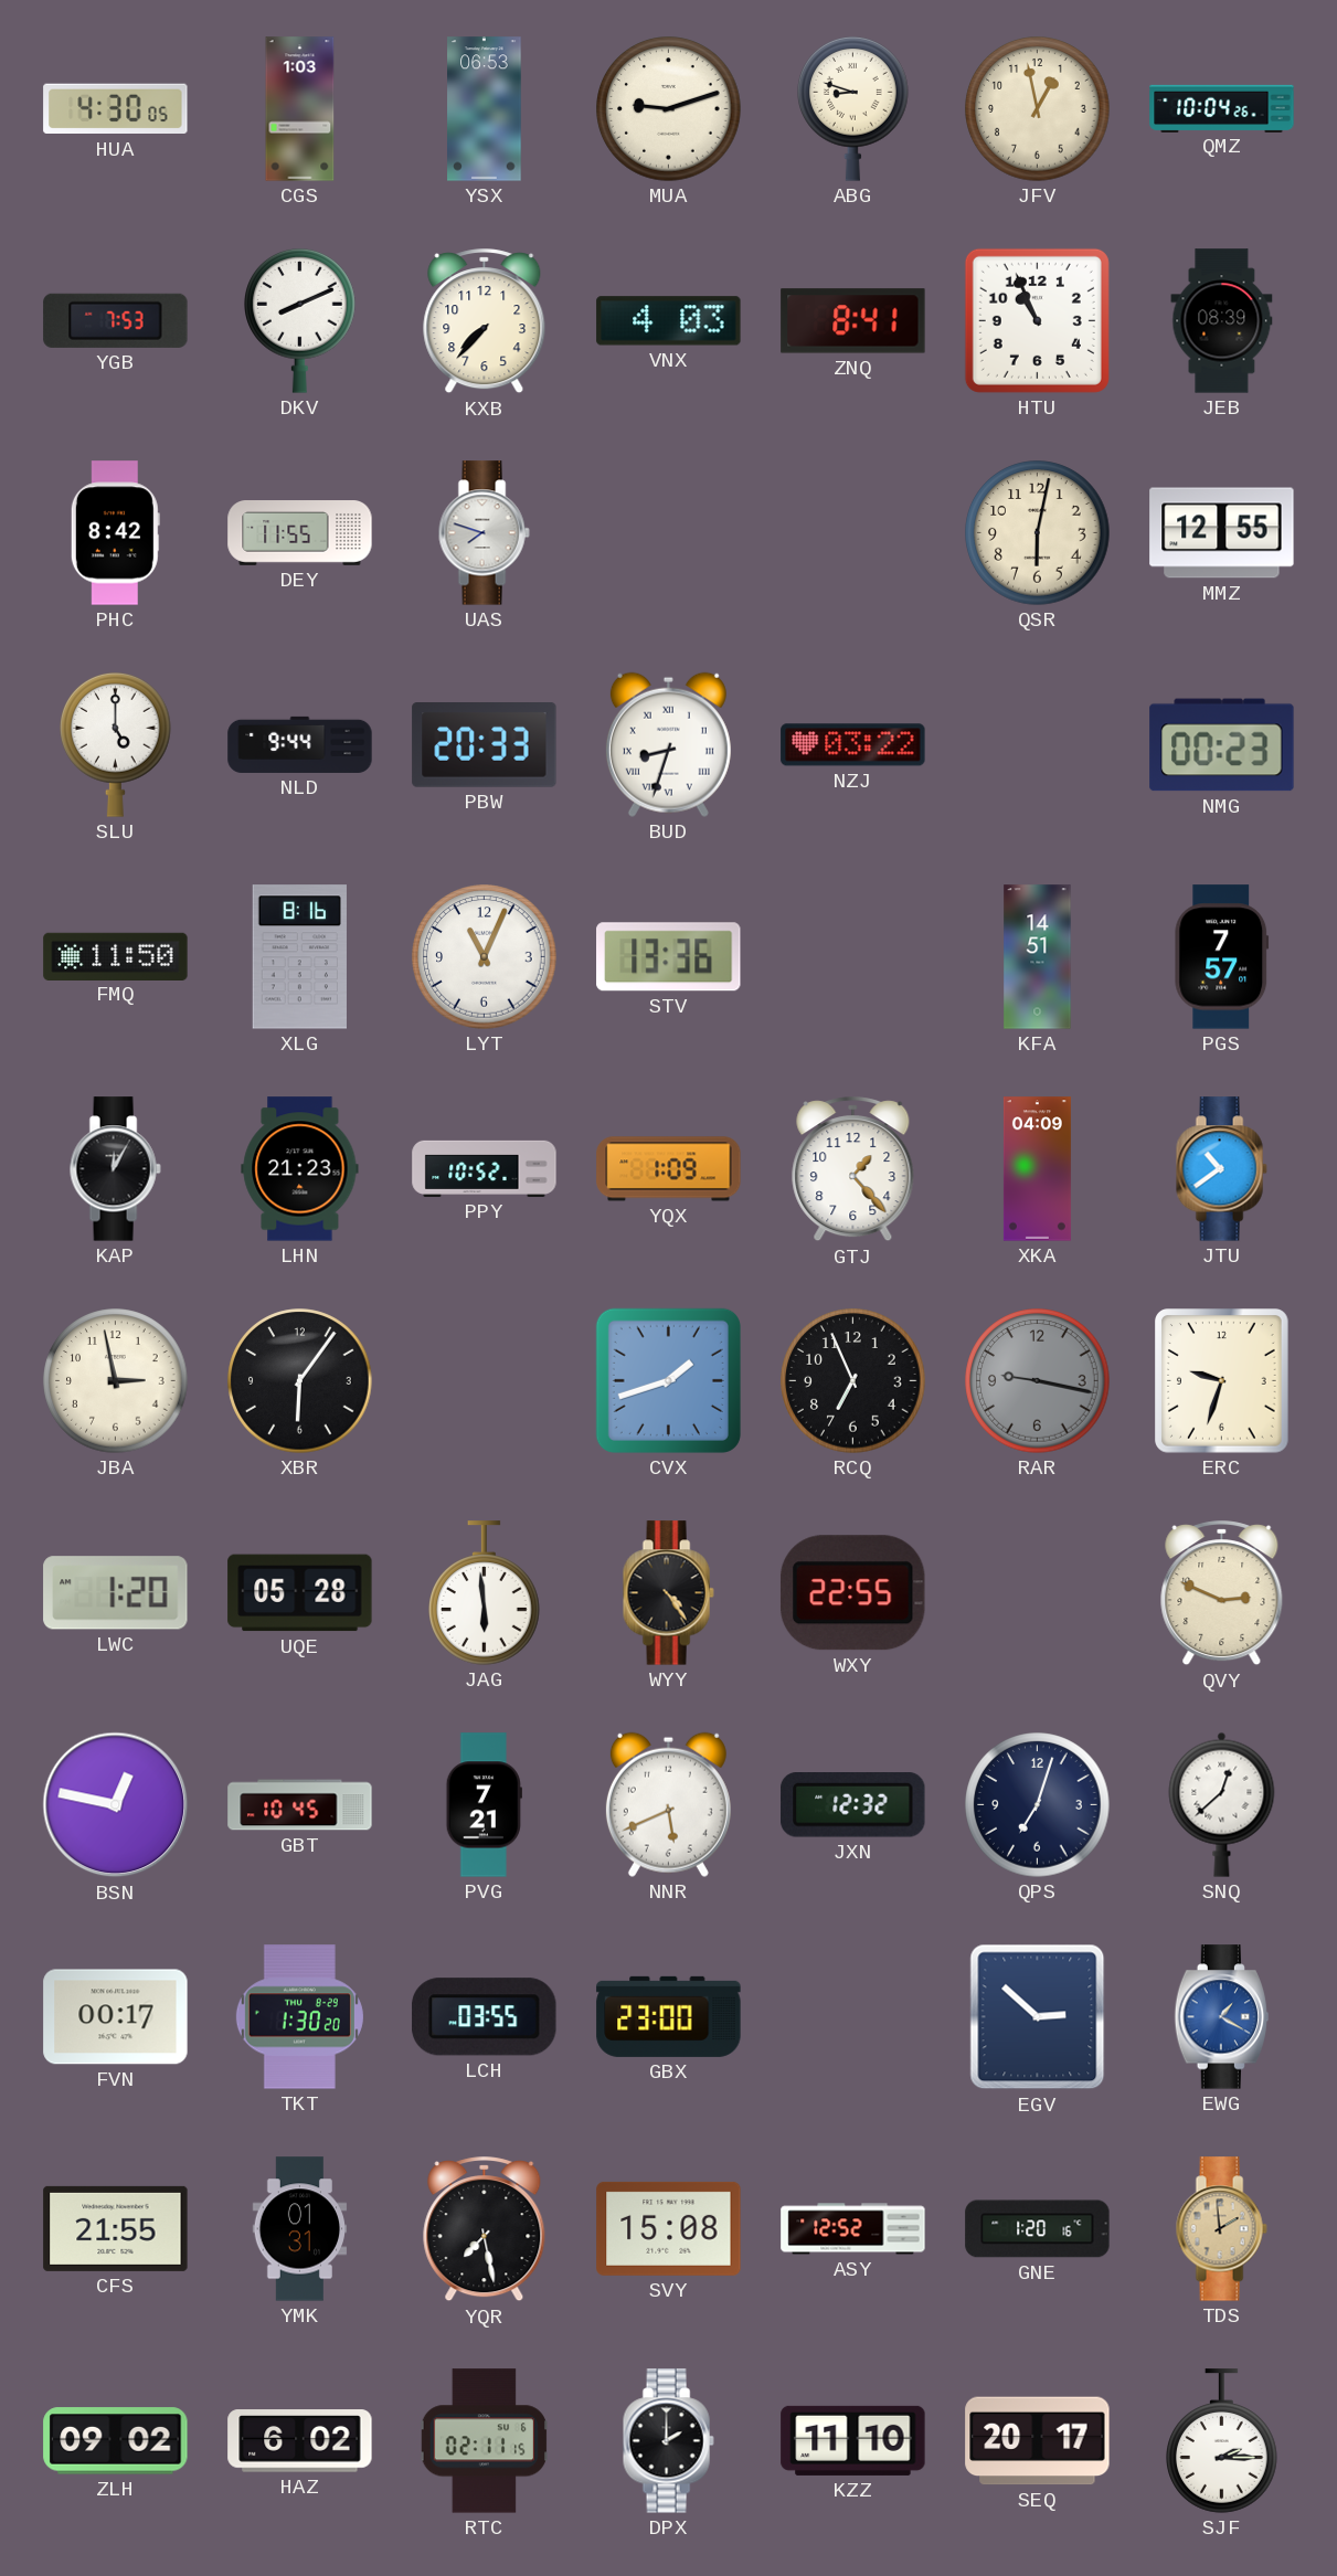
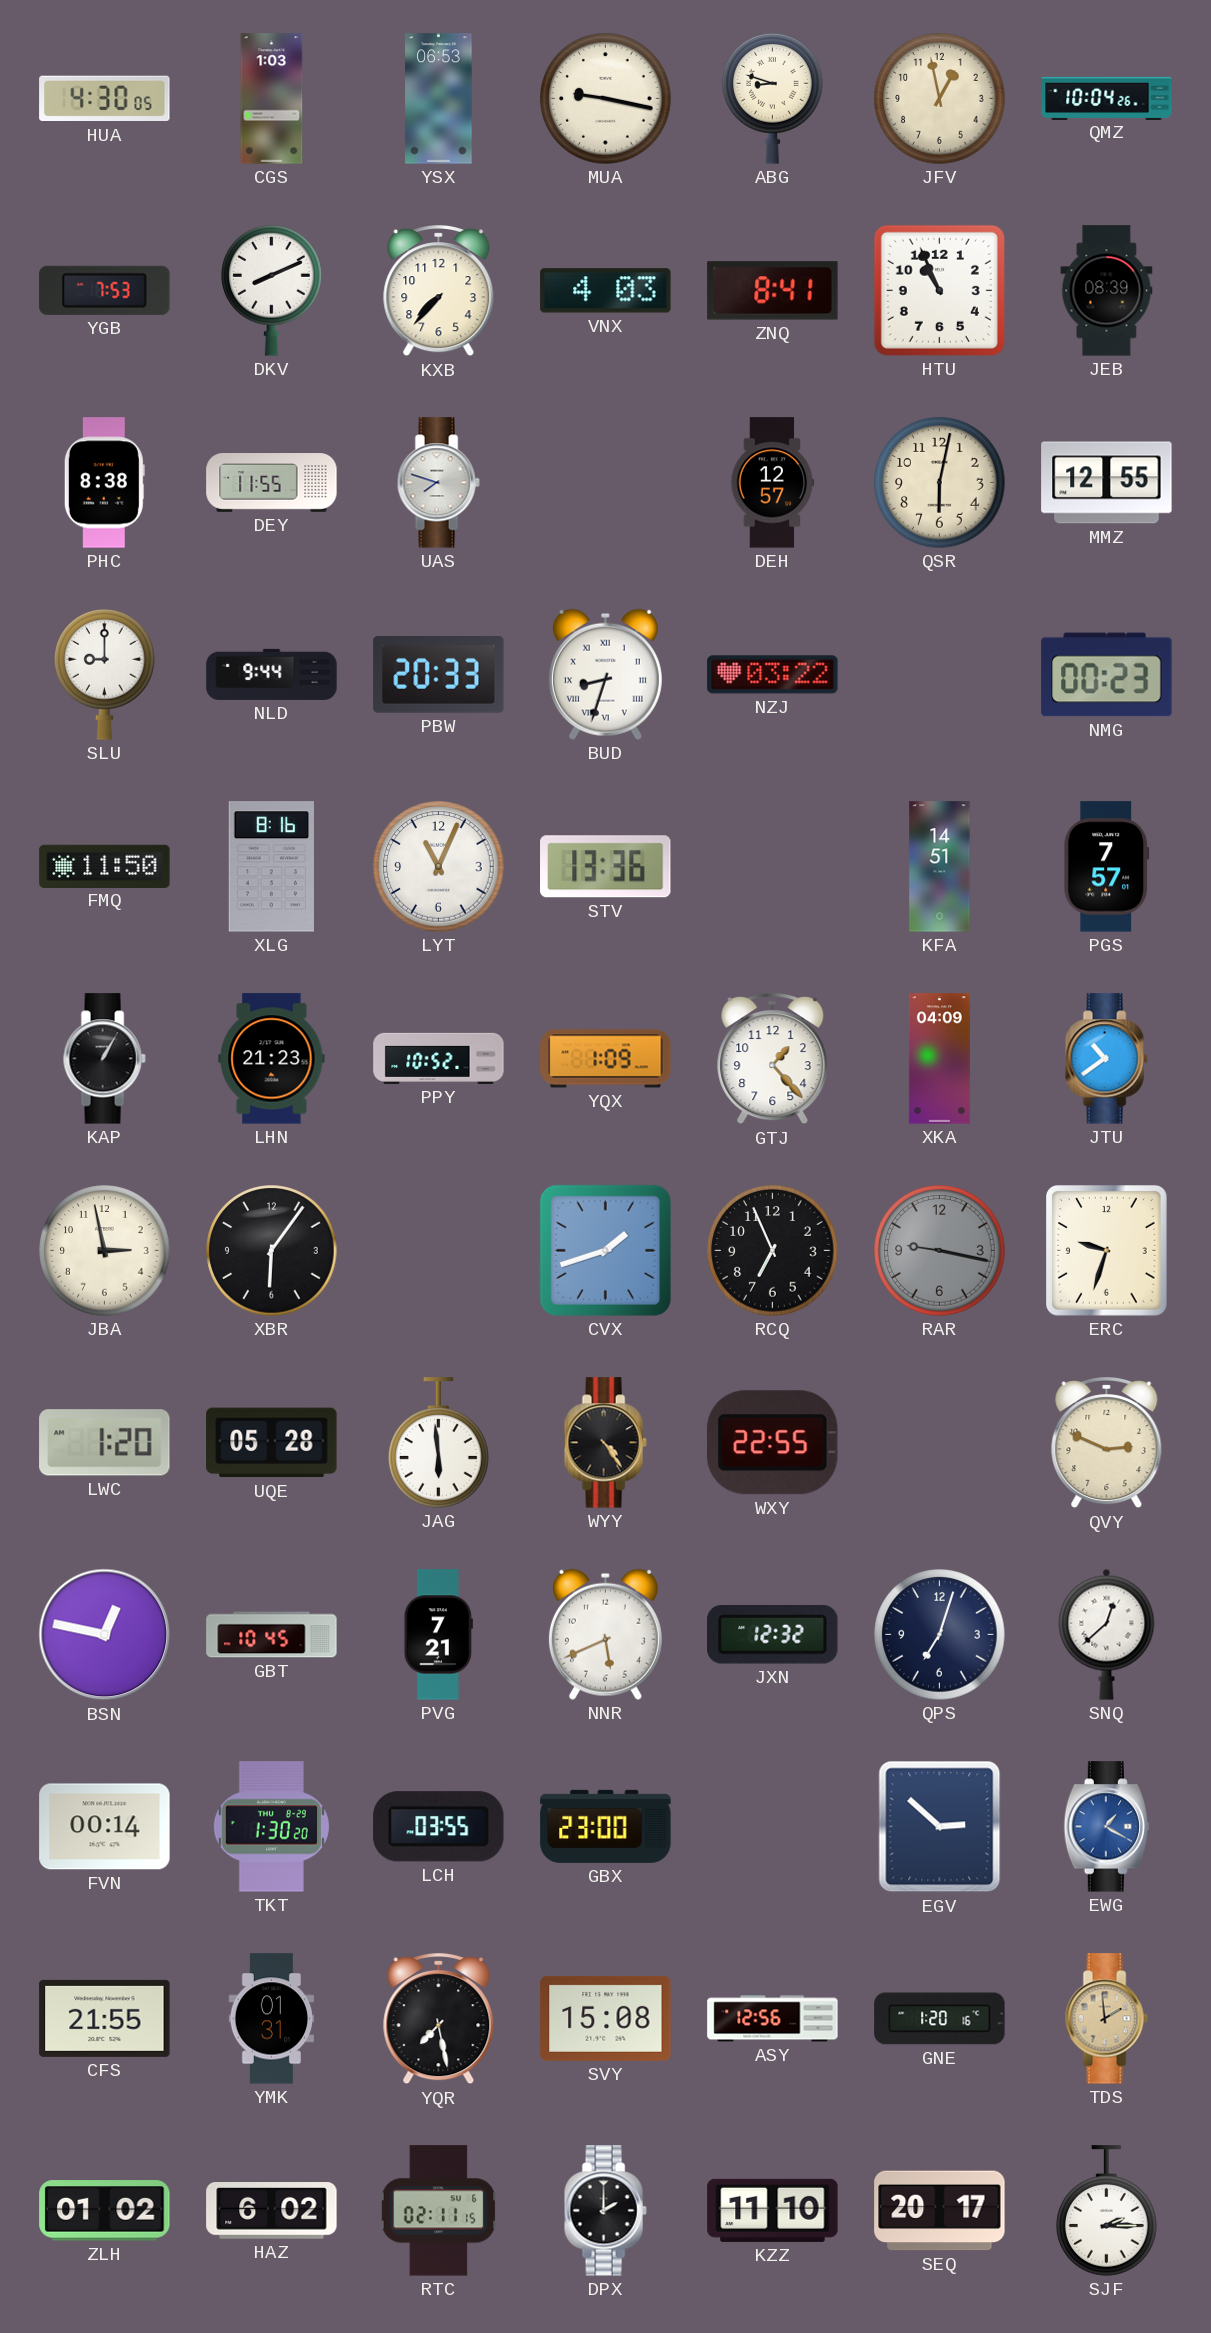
MUA: 9:12 -> 9:17
PHC: 8:42 -> 8:38
DEH: none -> 12:57
SLU: 5:00 -> 9:00
KAP: 12:05 -> 1:05
FVN: 00:17 -> 00:14
ASY: 12:52 -> 12:56
ZLH: 09:02 -> 01:02
